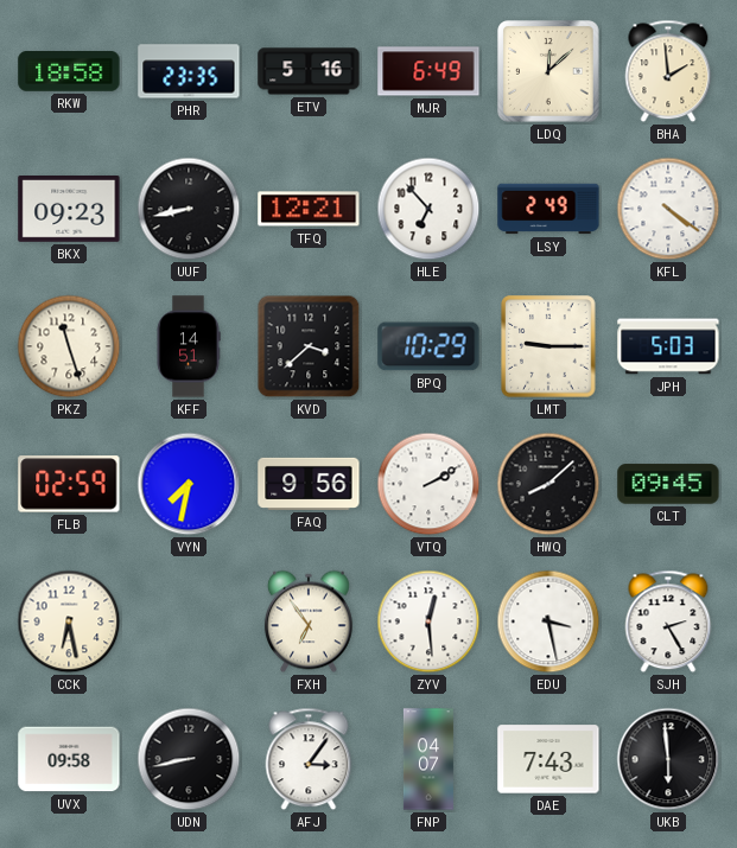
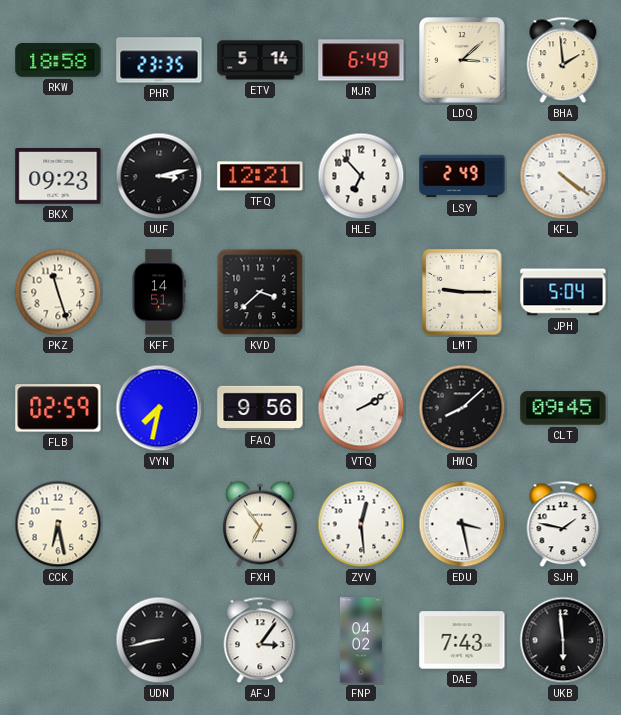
ETV: 5:16 -> 5:14
LDQ: 12:08 -> 3:08
UUF: 8:43 -> 3:13
BPQ: 10:29 -> none
JPH: 5:03 -> 5:04
SJH: 2:25 -> 1:47
UVX: 09:58 -> none
FNP: 04:07 -> 04:02
